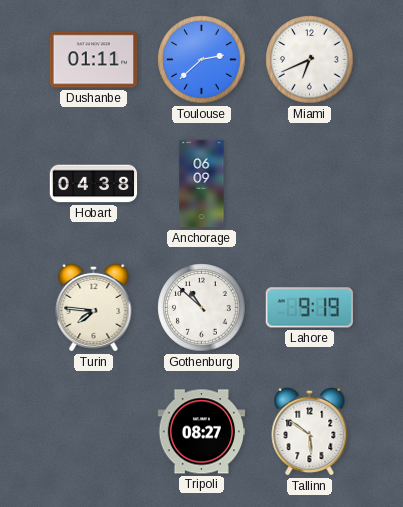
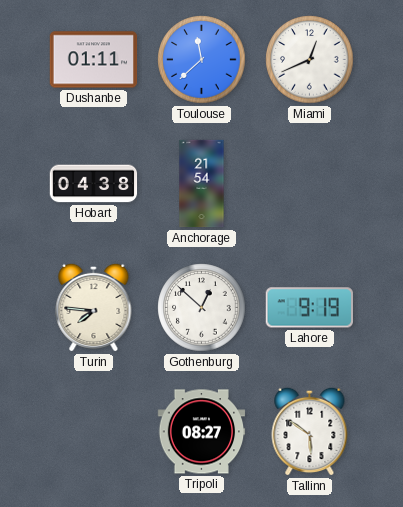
Toulouse: 2:38 -> 11:38
Miami: 6:41 -> 12:41
Anchorage: 06:09 -> 21:54
Gothenburg: 10:52 -> 12:52
